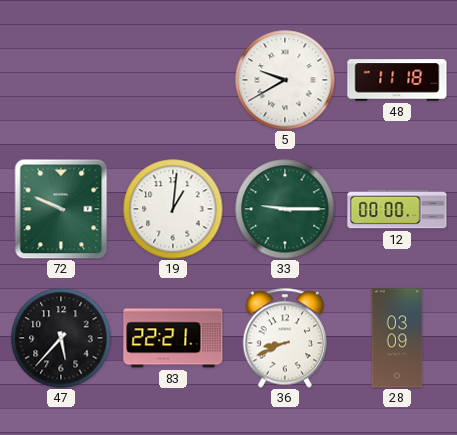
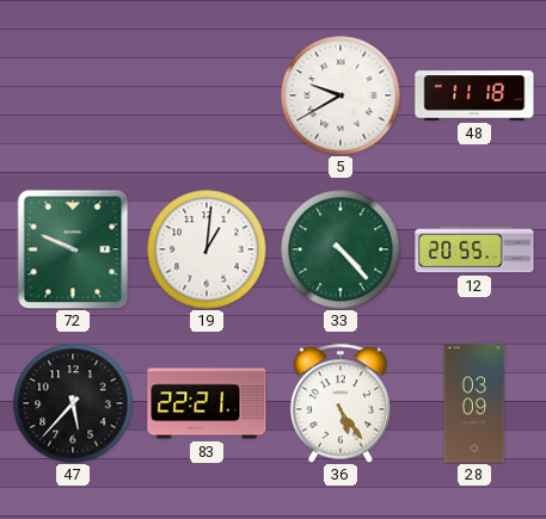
33: 9:15 -> 4:23
12: 00:00 -> 20:55
36: 8:41 -> 5:24
